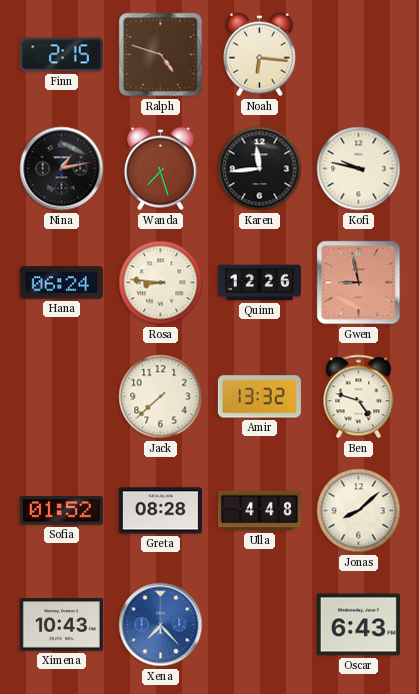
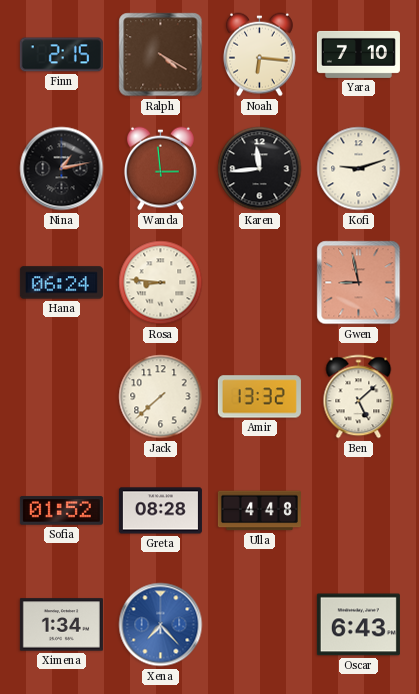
Ralph: 4:48 -> 4:20
Yara: none -> 7:10
Wanda: 7:27 -> 2:59
Kofi: 9:47 -> 9:12
Quinn: 12:26 -> none
Ben: 4:48 -> 5:08
Jonas: 8:08 -> none
Ximena: 10:43 -> 1:34
